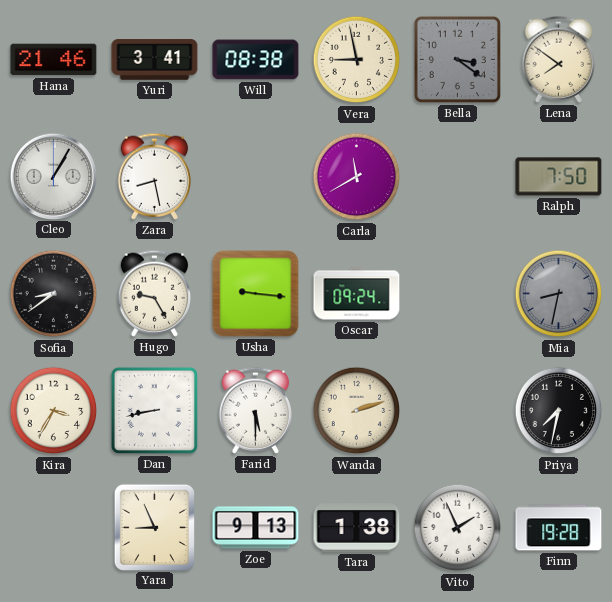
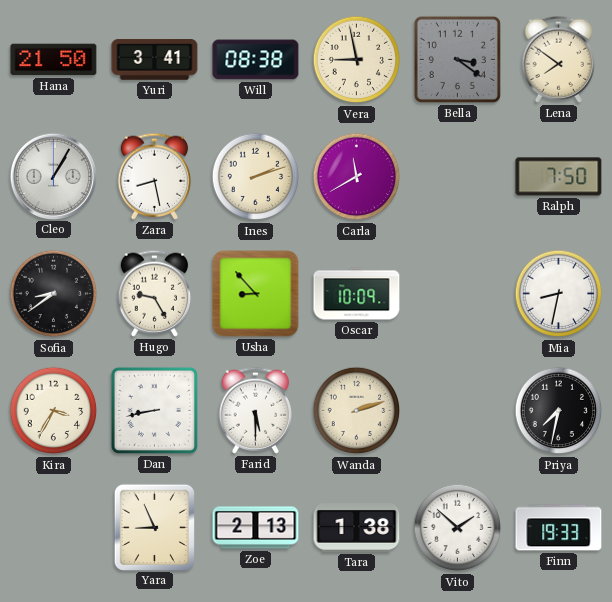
Hana: 21:46 -> 21:50
Ines: none -> 2:12
Usha: 9:16 -> 8:53
Oscar: 09:24 -> 10:09
Mia dial: grey -> white
Zoe: 9:13 -> 2:13
Vito: 1:56 -> 1:52
Finn: 19:28 -> 19:33
